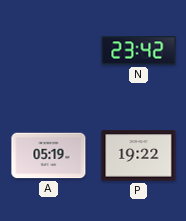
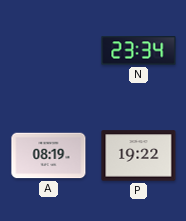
N: 23:42 -> 23:34
A: 05:19 -> 08:19
